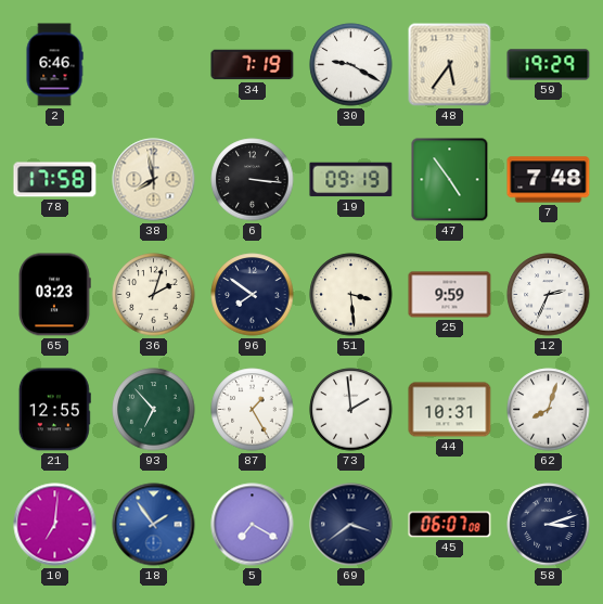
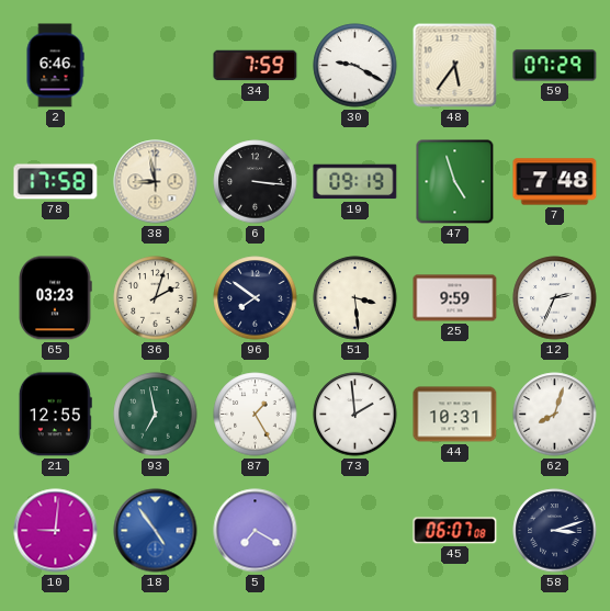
34: 7:19 -> 7:59
59: 19:29 -> 07:29
38: 7:58 -> 8:58
47: 4:54 -> 4:57
93: 6:53 -> 6:58
10: 7:01 -> 9:01
18: 1:54 -> 4:54
69: 3:39 -> none
